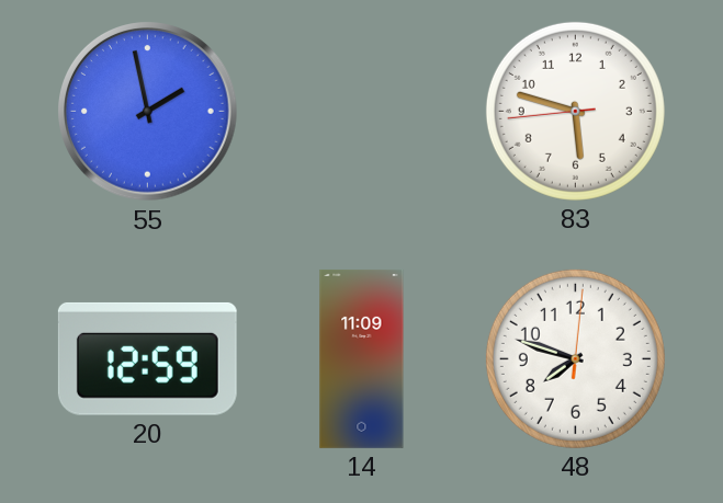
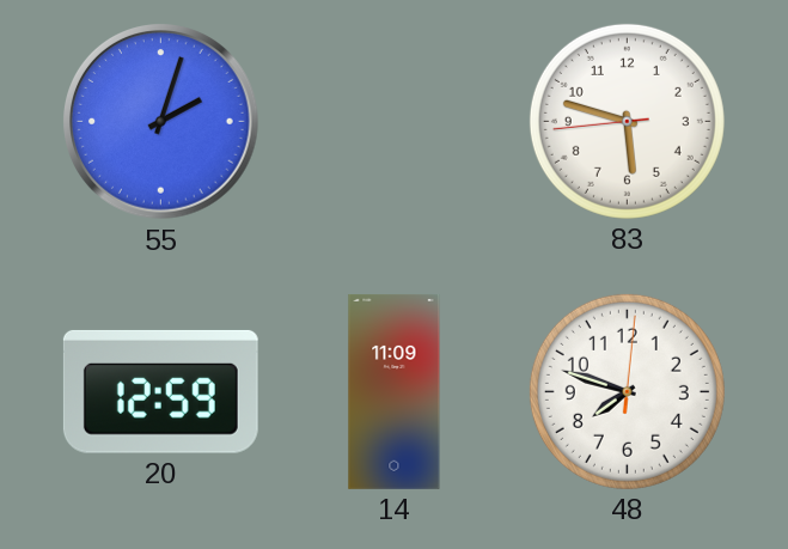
55: 1:58 -> 2:03
